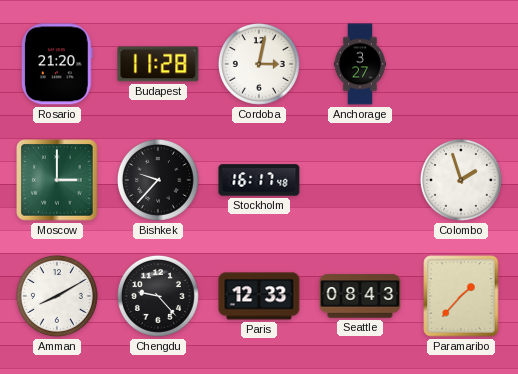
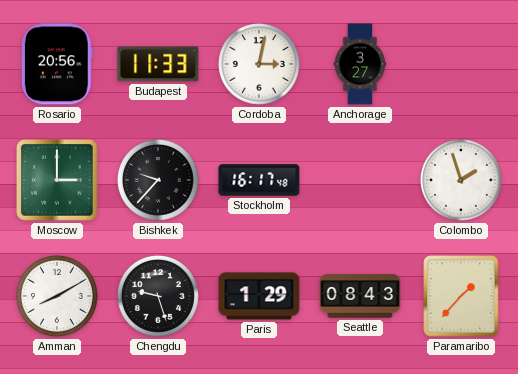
Rosario: 21:20 -> 20:56
Budapest: 11:28 -> 11:33
Chengdu: 9:23 -> 9:27
Paris: 12:33 -> 1:29
